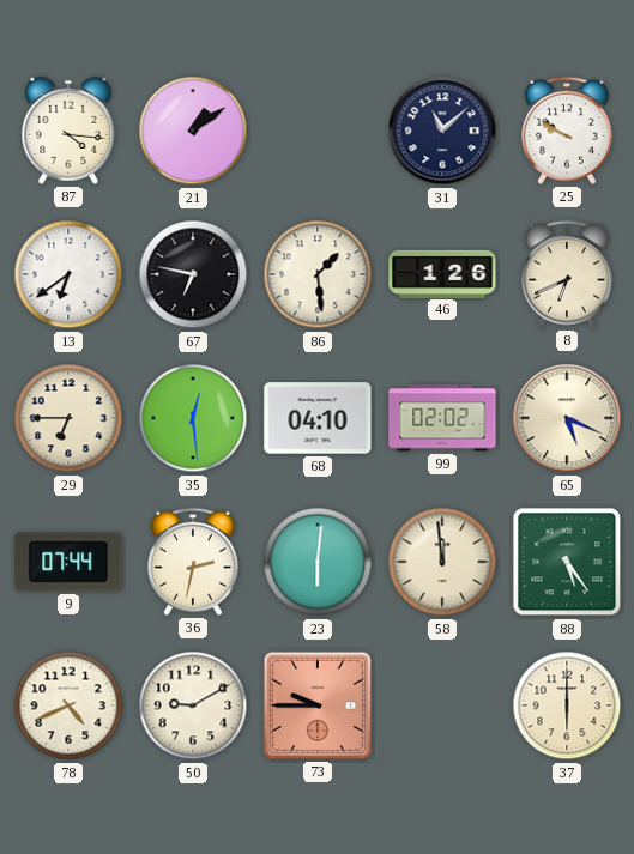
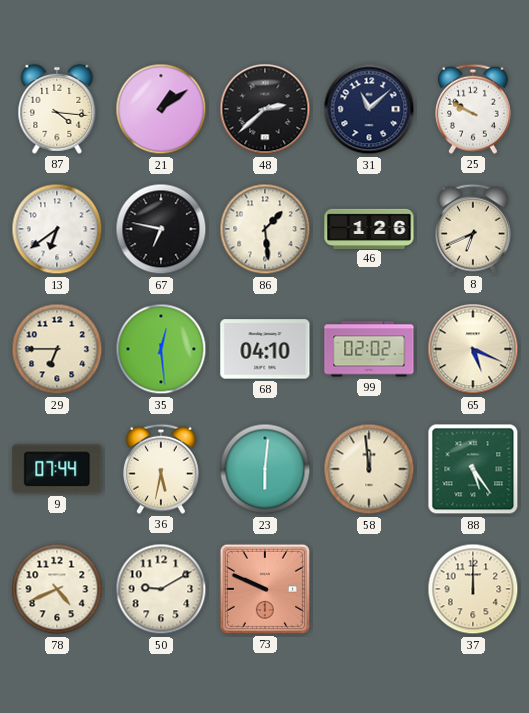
48: none -> 2:38
36: 2:32 -> 5:32
73: 9:45 -> 9:49
37: 6:00 -> 12:00
